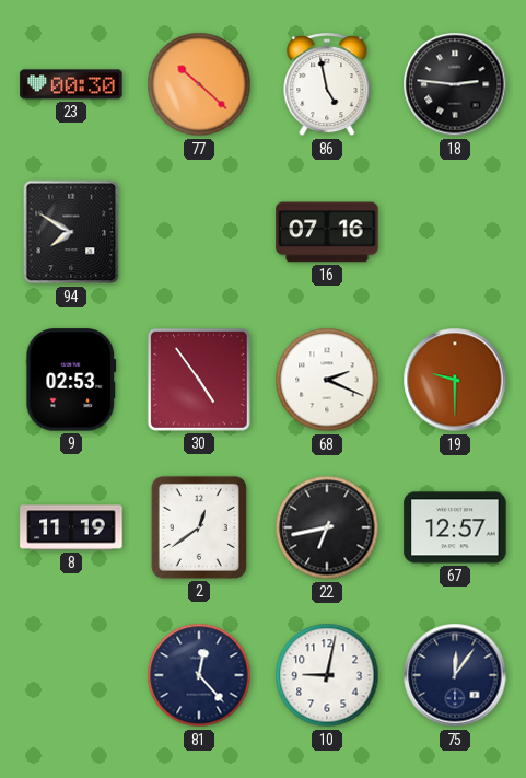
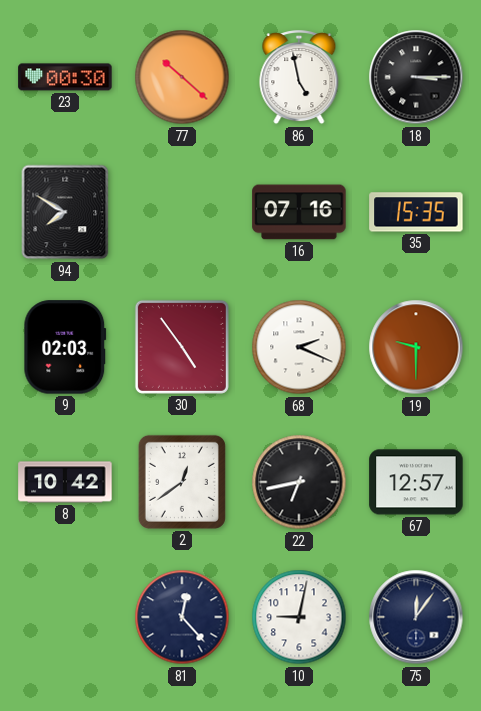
18: 2:46 -> 3:15
35: none -> 15:35
9: 02:53 -> 02:03
8: 11:19 -> 10:42
